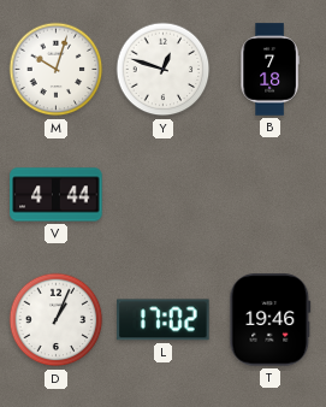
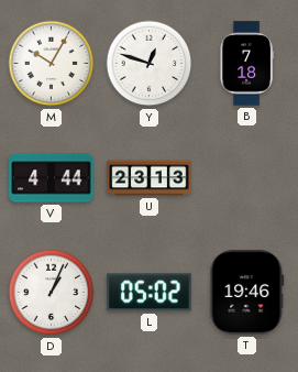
M: 10:03 -> 10:05
U: none -> 23:13
L: 17:02 -> 05:02
